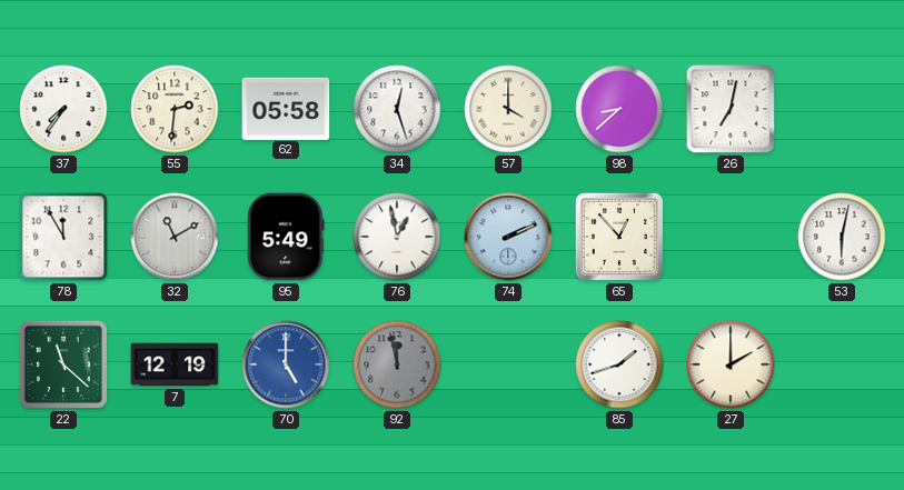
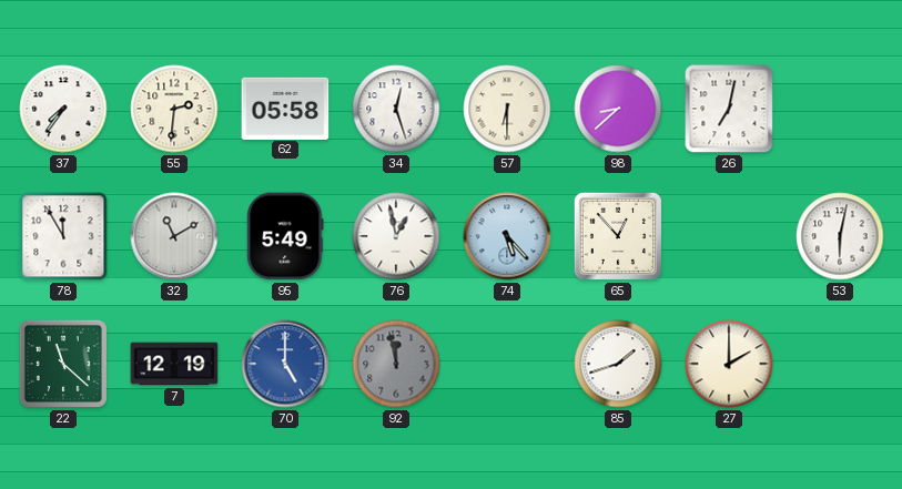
57: 4:00 -> 6:30
74: 2:11 -> 5:23
